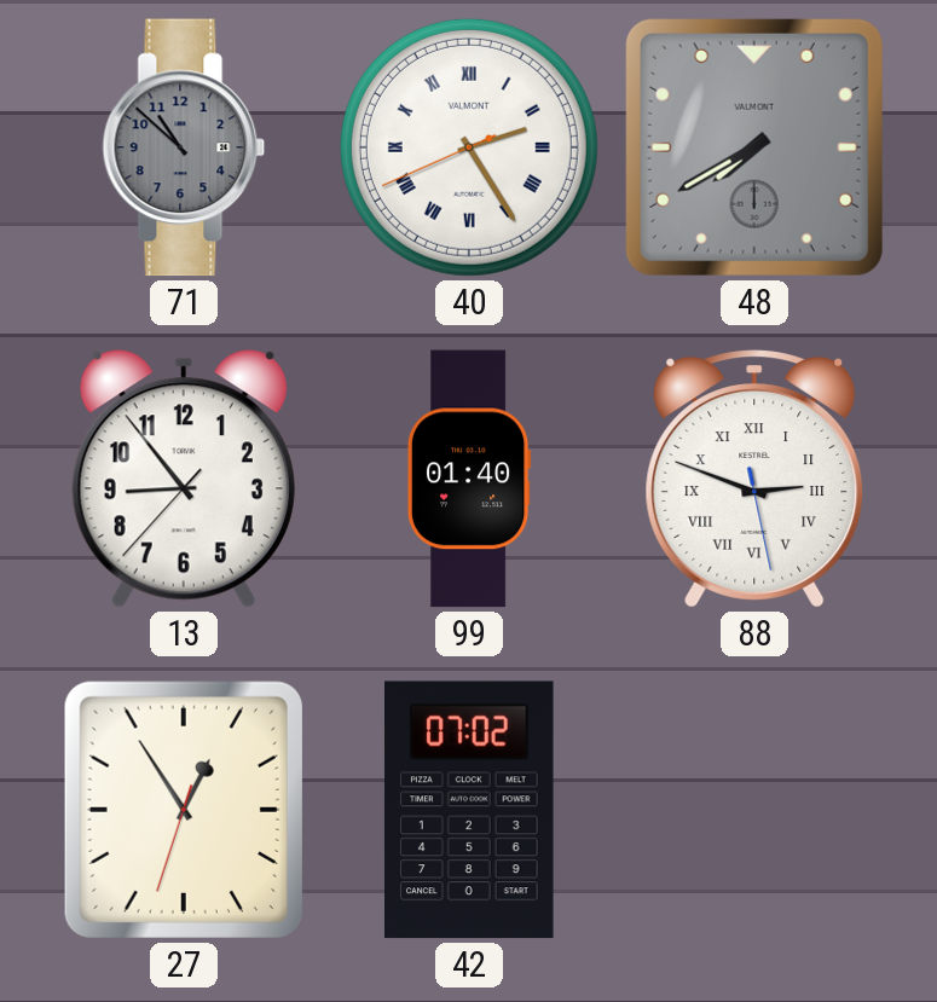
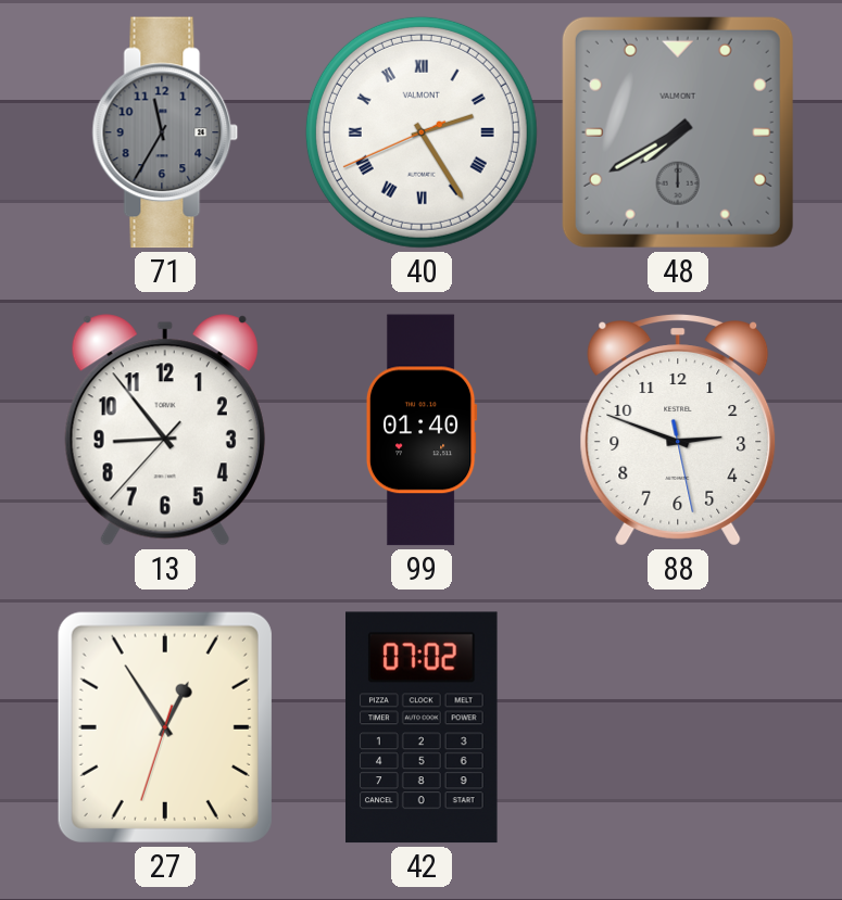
71: 10:52 -> 11:35
88 numerals: Roman -> Arabic
